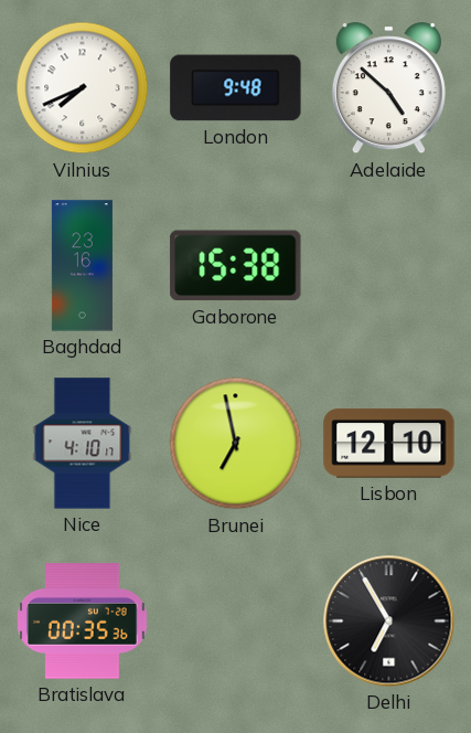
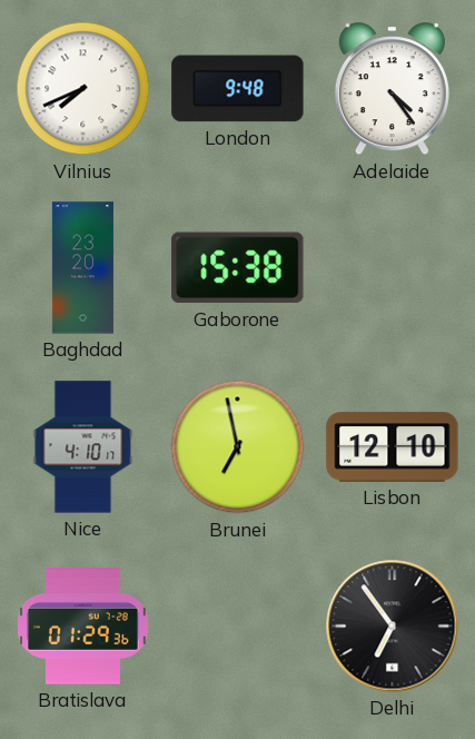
Adelaide: 4:52 -> 4:24
Baghdad: 23:16 -> 23:20
Bratislava: 00:35 -> 01:29
Delhi: 6:55 -> 6:54
